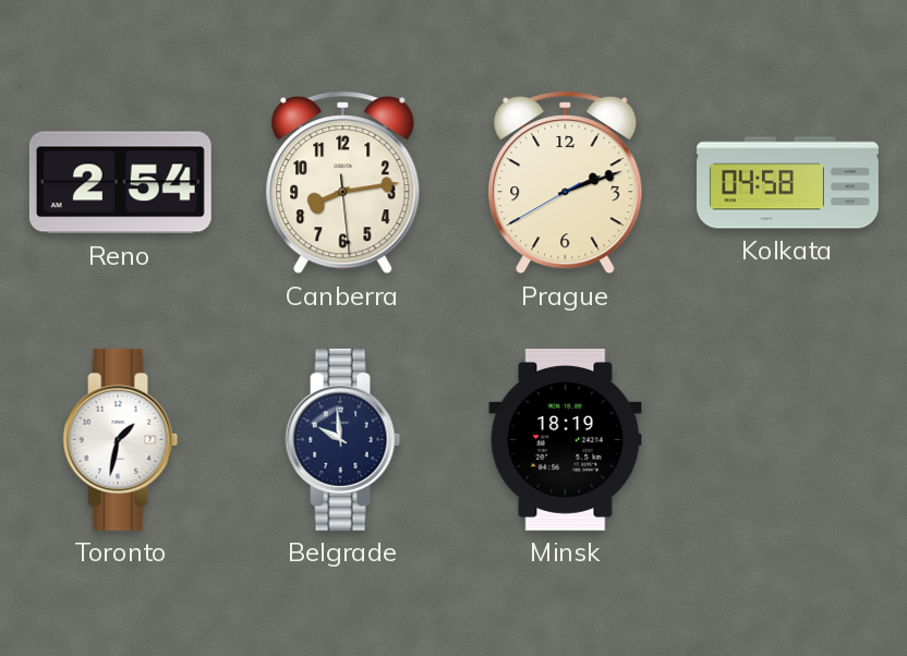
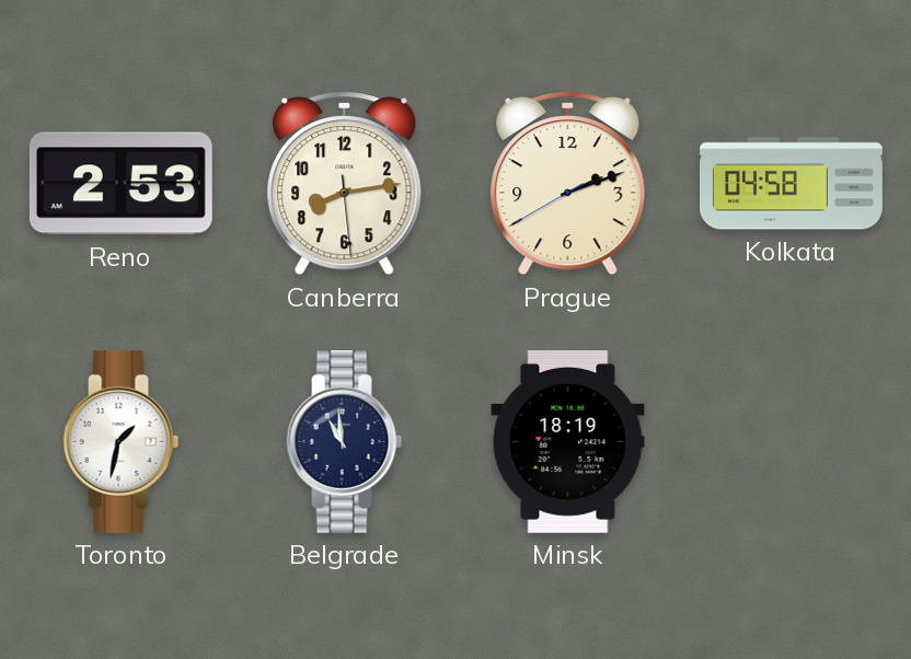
Reno: 2:54 -> 2:53
Belgrade: 9:59 -> 10:59
